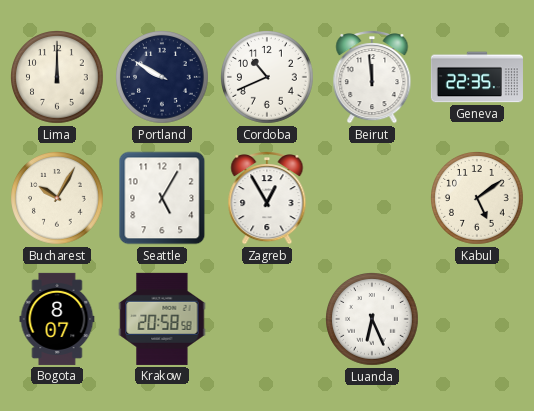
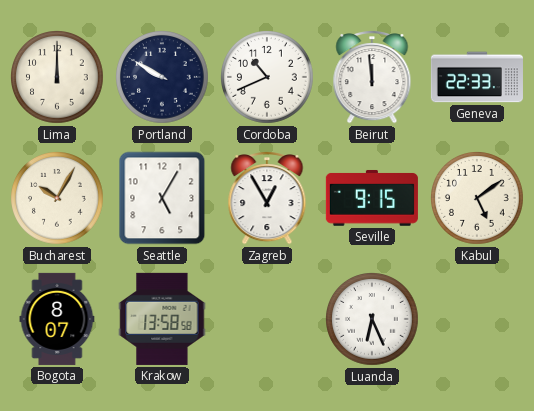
Geneva: 22:35 -> 22:33
Seville: none -> 9:15
Krakow: 20:58 -> 13:58
